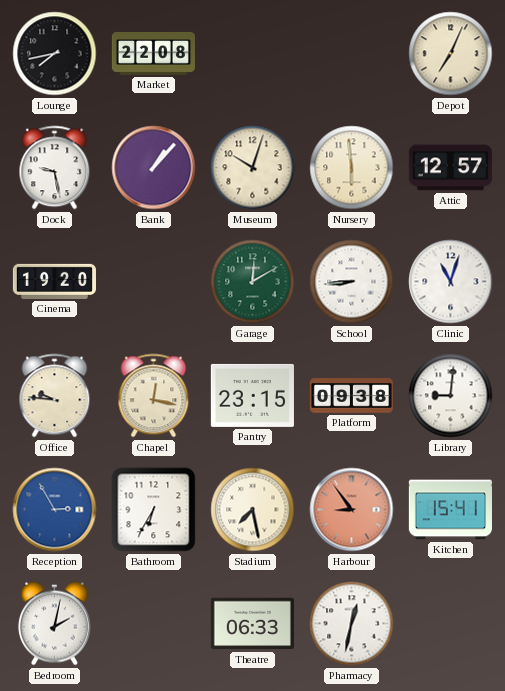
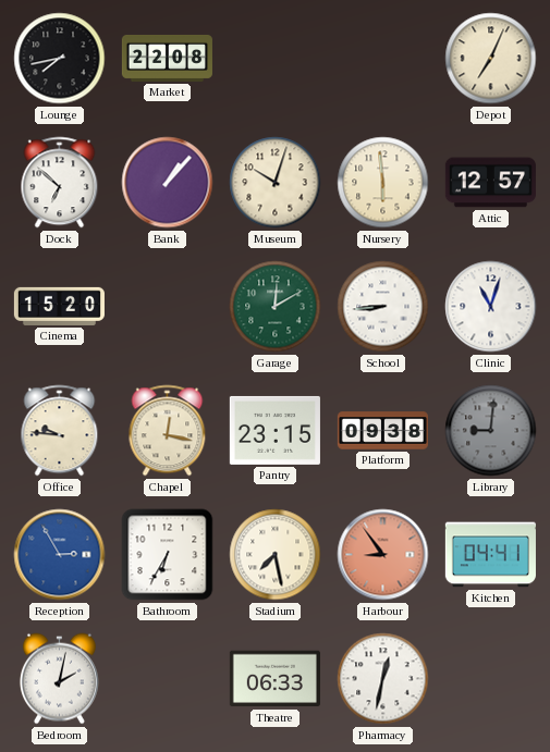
Dock: 9:28 -> 6:52
Cinema: 19:20 -> 15:20
Library dial: white -> grey
Kitchen: 15:41 -> 04:41
